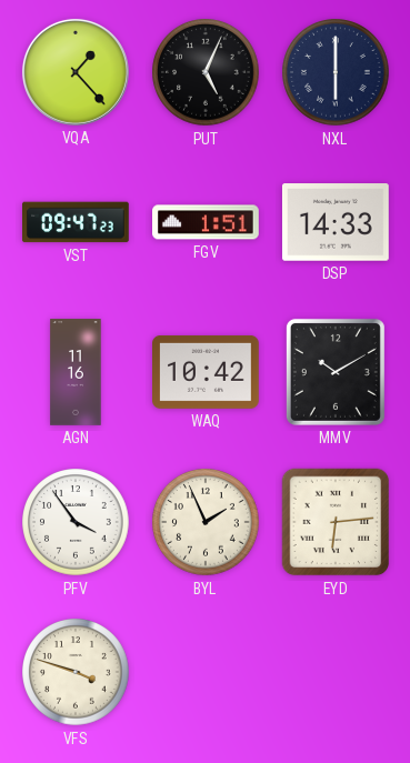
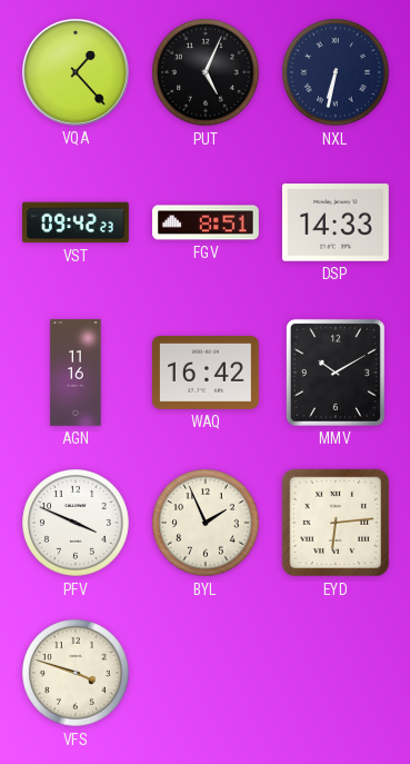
NXL: 6:00 -> 6:32
VST: 09:47 -> 09:42
FGV: 1:51 -> 8:51
WAQ: 10:42 -> 16:42
PFV: 3:54 -> 3:49
